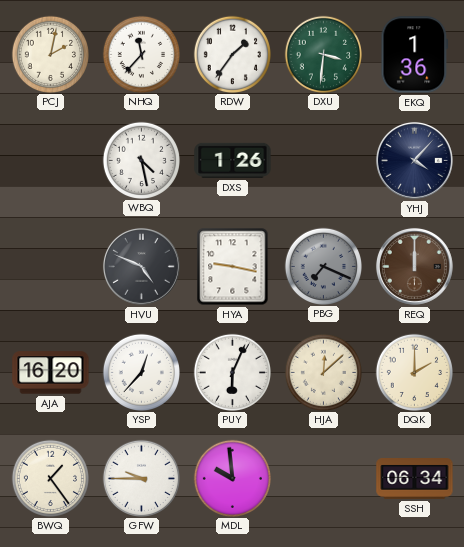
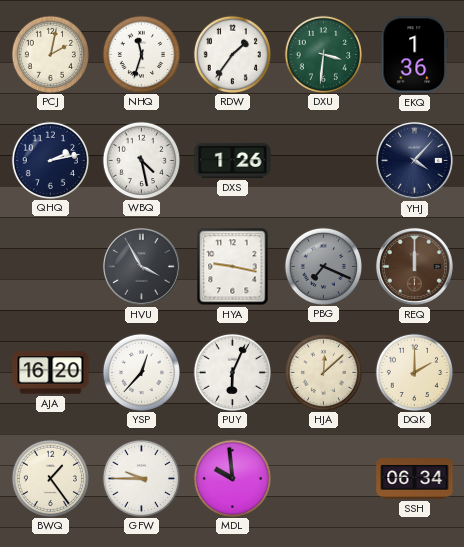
NHQ: 11:37 -> 11:33
QHQ: none -> 2:13
HVU: 4:49 -> 3:55
